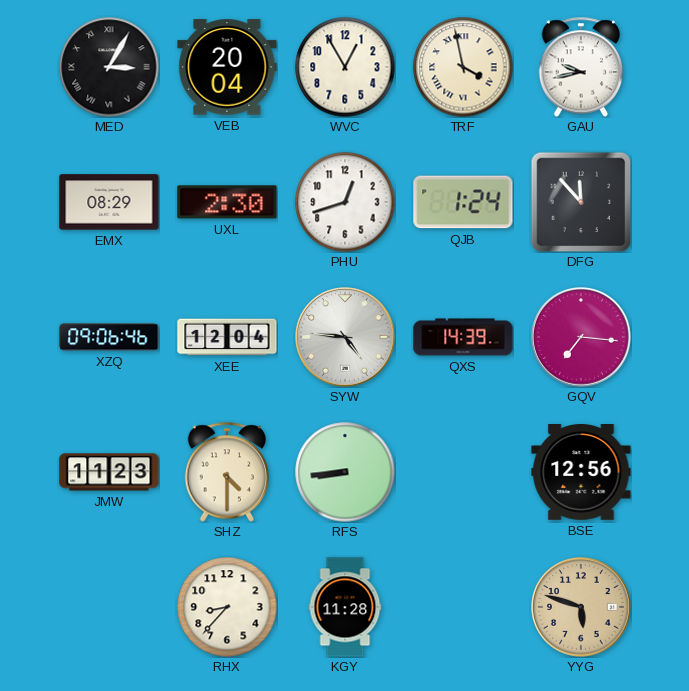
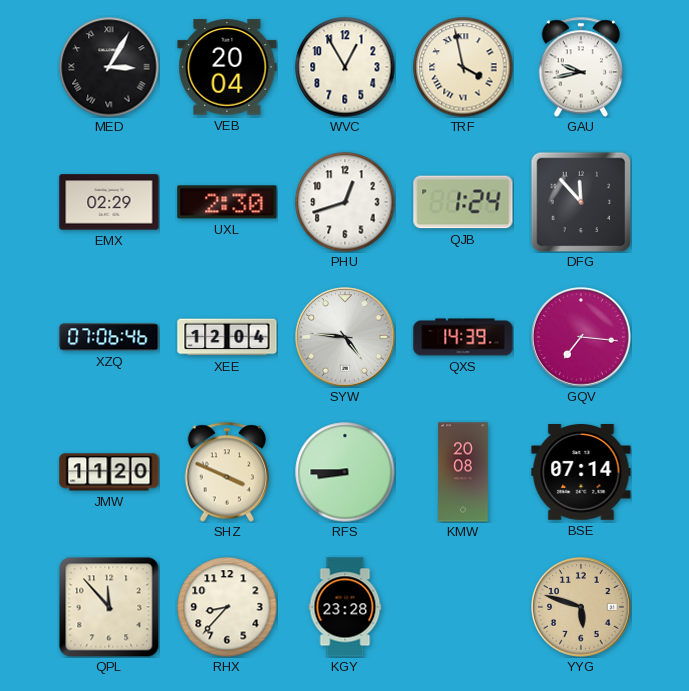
EMX: 08:29 -> 02:29
XZQ: 09:06 -> 07:06
JMW: 11:23 -> 11:20
SHZ: 4:30 -> 3:49
RFS: 8:44 -> 8:45
KMW: none -> 20:08
BSE: 12:56 -> 07:14
QPL: none -> 11:53
KGY: 11:28 -> 23:28
